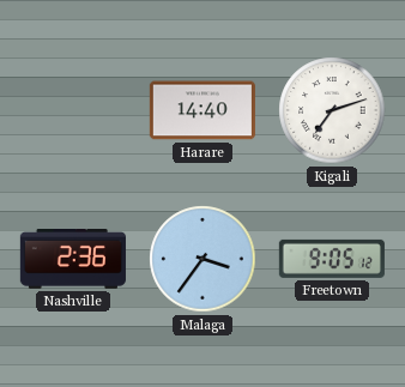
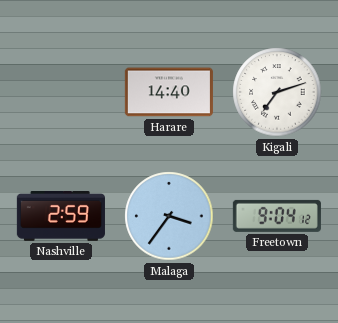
Nashville: 2:36 -> 2:59
Freetown: 9:05 -> 9:04
